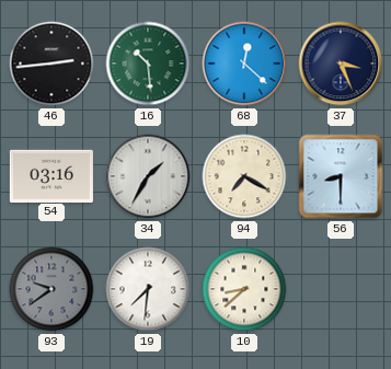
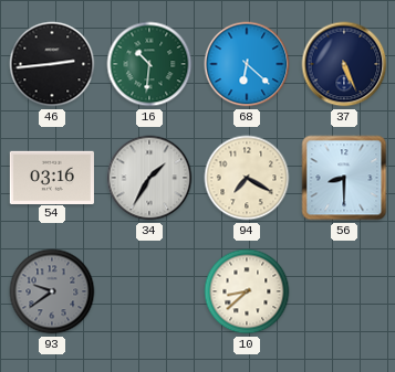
16: 10:29 -> 10:31
68: 12:22 -> 6:22
37: 3:26 -> 5:26
19: 7:31 -> none
